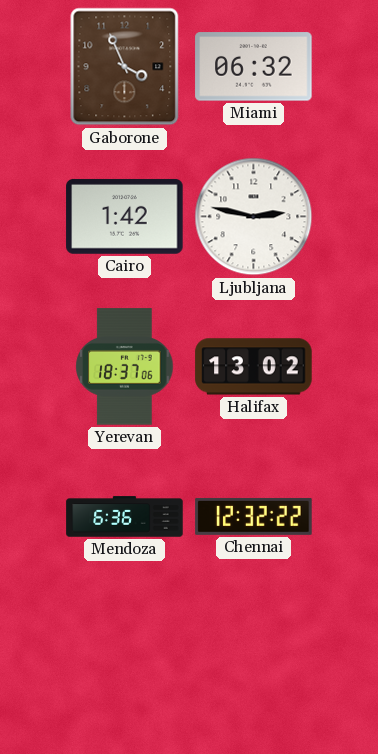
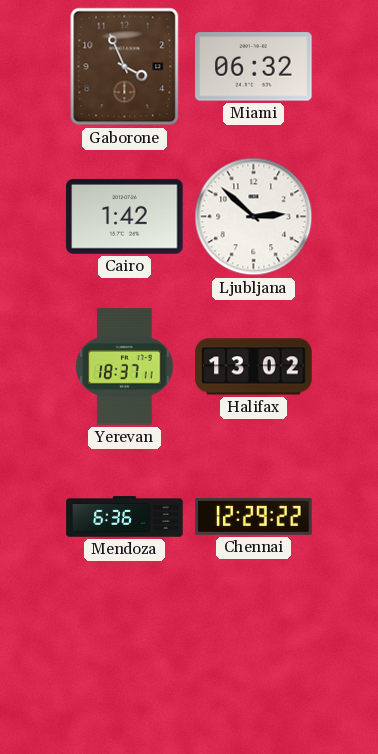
Ljubljana: 2:47 -> 2:52
Yerevan: 18:37:06 -> 18:37:11
Chennai: 12:32 -> 12:29
